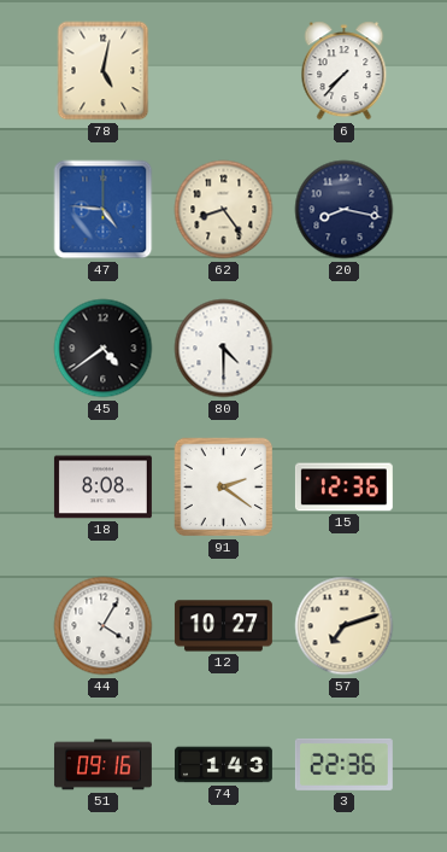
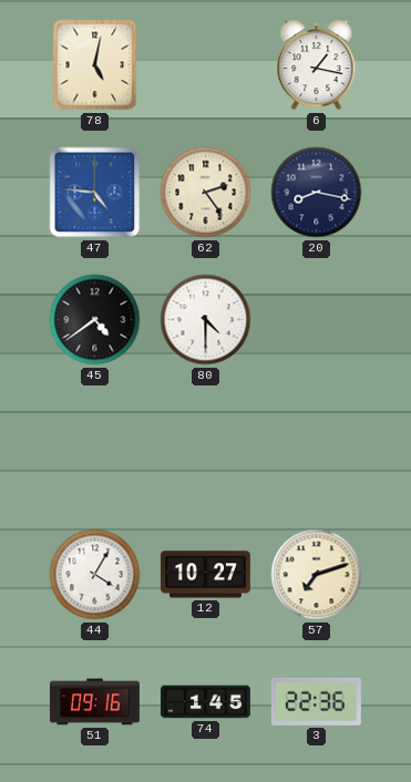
6: 7:37 -> 1:17
62: 8:24 -> 2:24
18: 8:08 -> none
91: 2:21 -> none
15: 12:36 -> none
74: 1:43 -> 1:45
